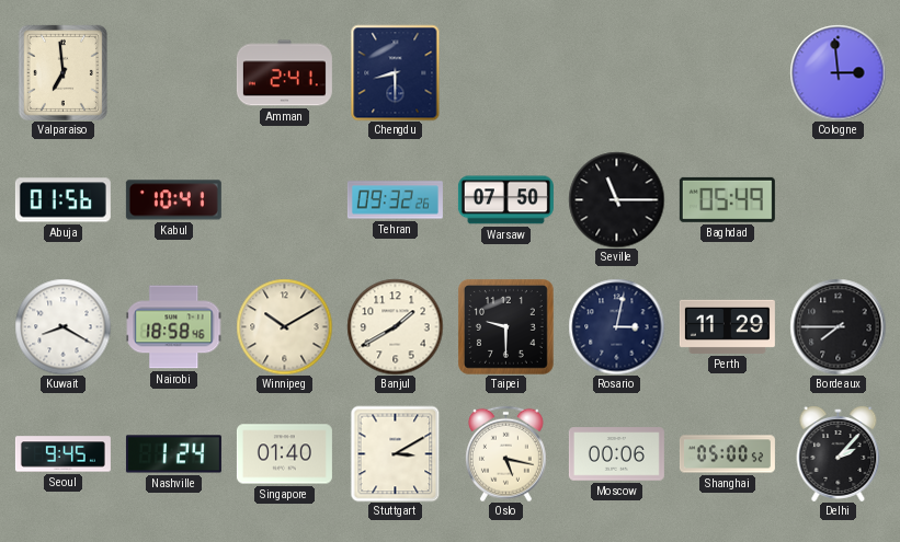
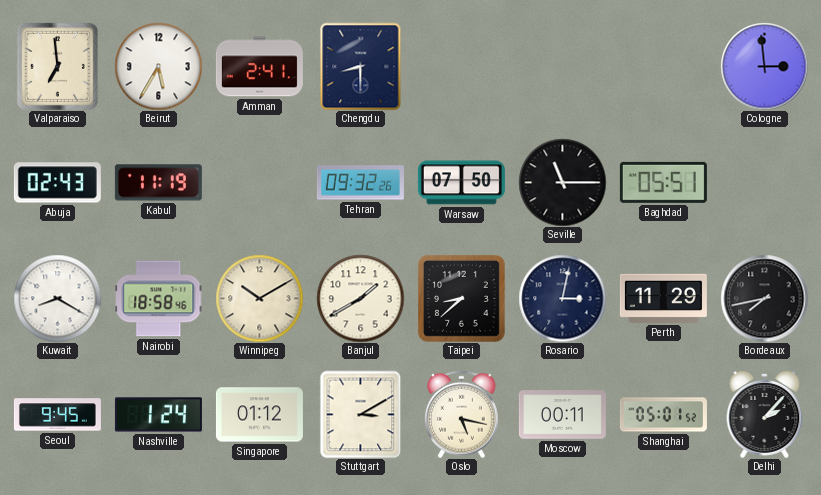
Beirut: none -> 5:35
Abuja: 01:56 -> 02:43
Kabul: 10:41 -> 11:19
Baghdad: 05:49 -> 05:51
Taipei: 9:30 -> 8:38
Bordeaux: 7:45 -> 7:43
Singapore: 01:40 -> 01:12
Moscow: 00:06 -> 00:11
Shanghai: 05:00 -> 05:01
